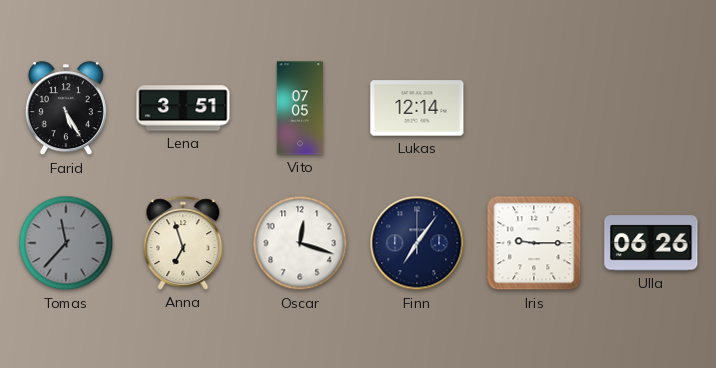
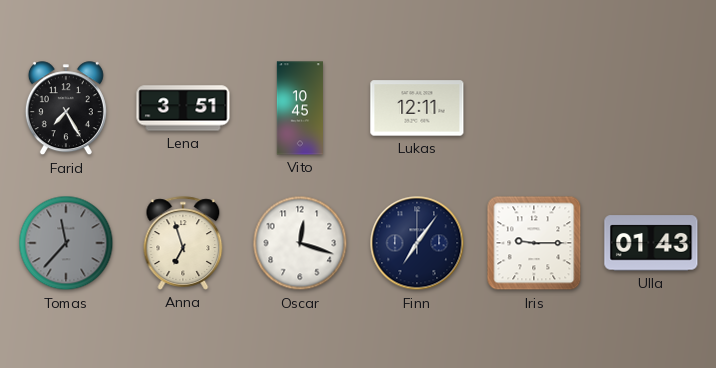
Farid: 5:25 -> 7:25
Vito: 07:05 -> 10:45
Lukas: 12:14 -> 12:11
Ulla: 06:26 -> 01:43
